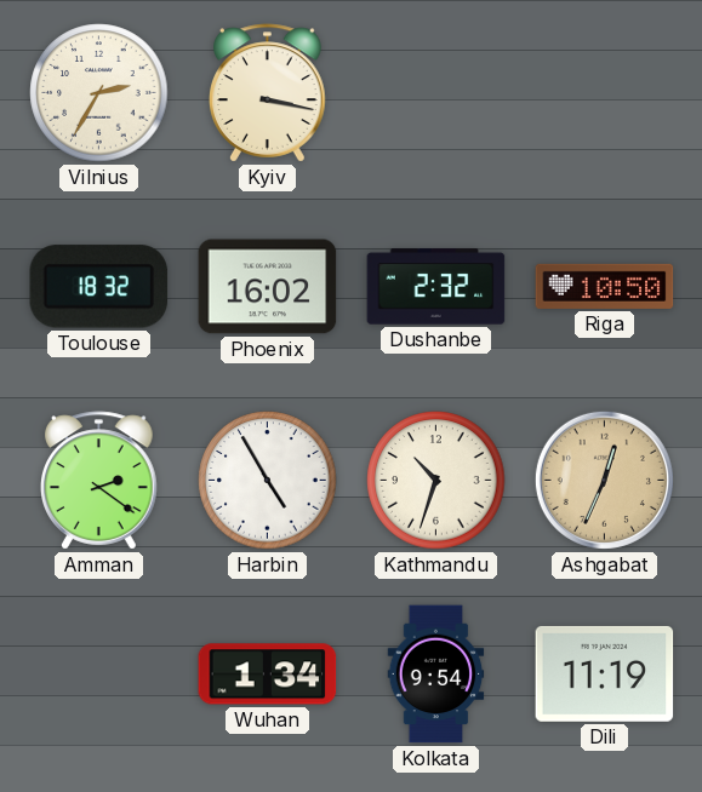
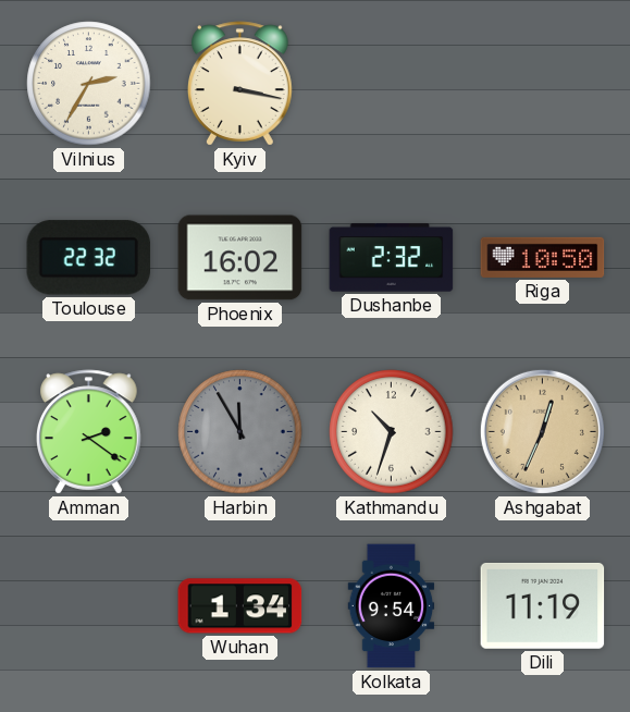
Toulouse: 18:32 -> 22:32
Harbin: 4:55 -> 11:55
Harbin dial: white -> grey
